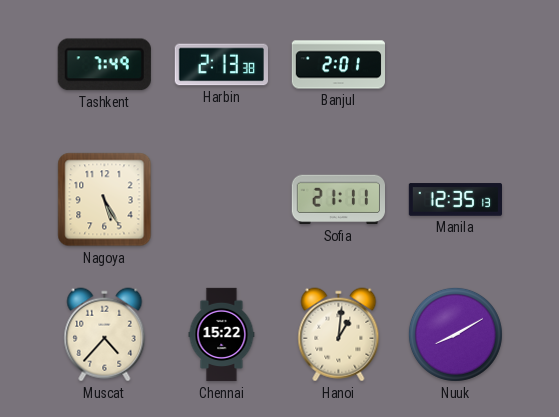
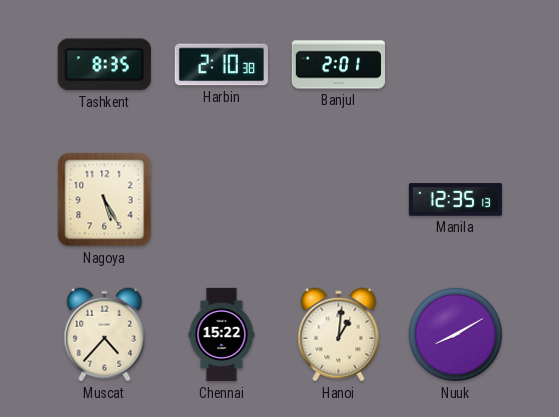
Tashkent: 7:49 -> 8:35
Harbin: 2:13 -> 2:10
Sofia: 21:11 -> none
